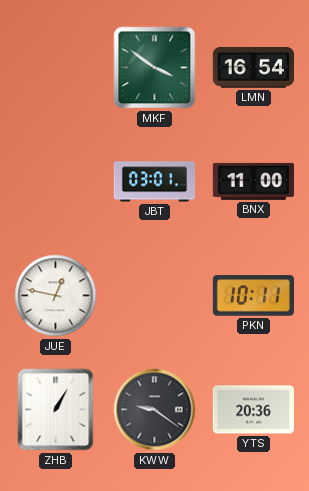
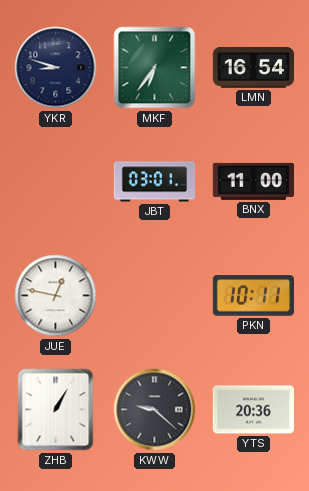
YKR: none -> 8:48
MKF: 3:51 -> 6:36
KWW: 9:21 -> 9:22
